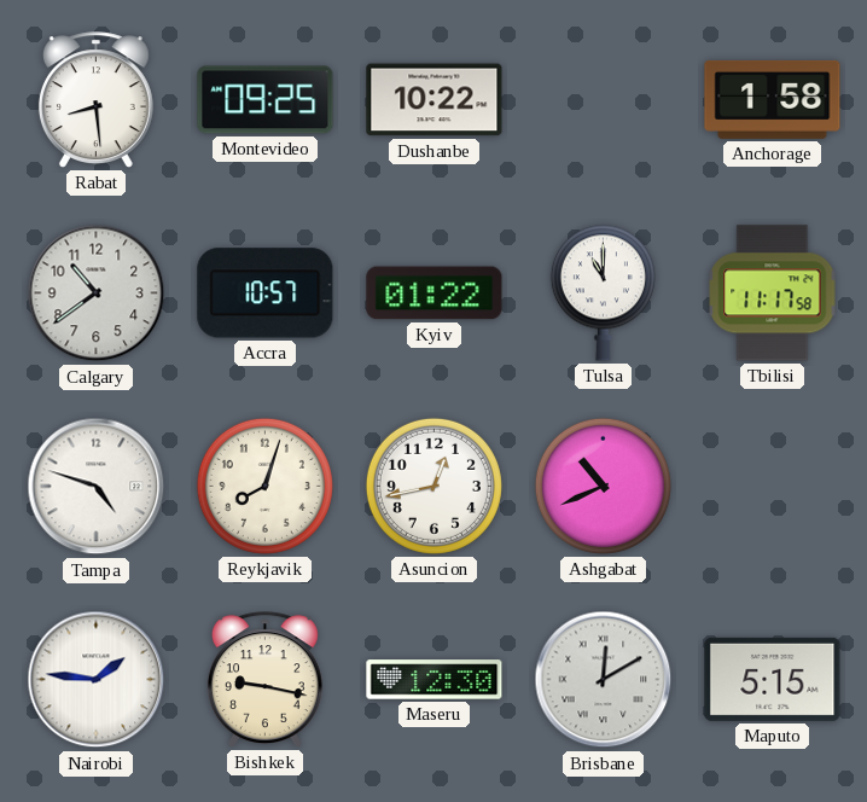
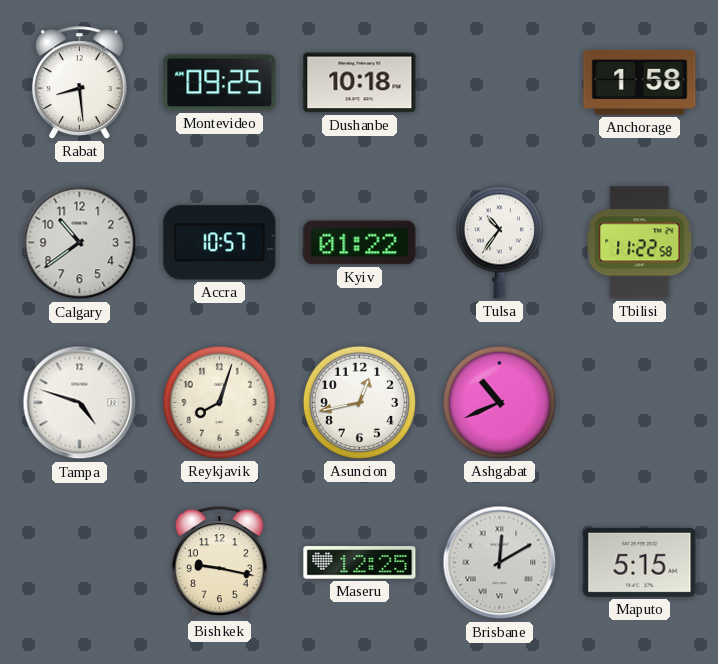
Dushanbe: 10:22 -> 10:18
Tulsa: 11:00 -> 10:36
Tbilisi: 11:17 -> 11:22
Nairobi: 1:46 -> none
Maseru: 12:30 -> 12:25
